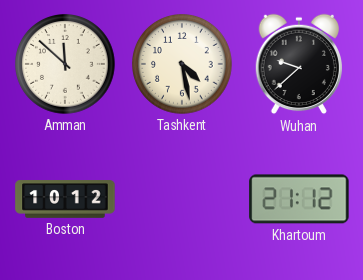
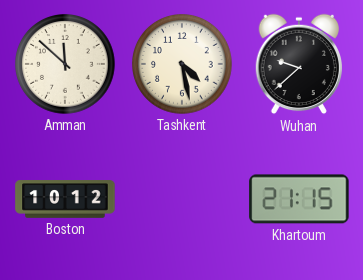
Khartoum: 21:12 -> 21:15
